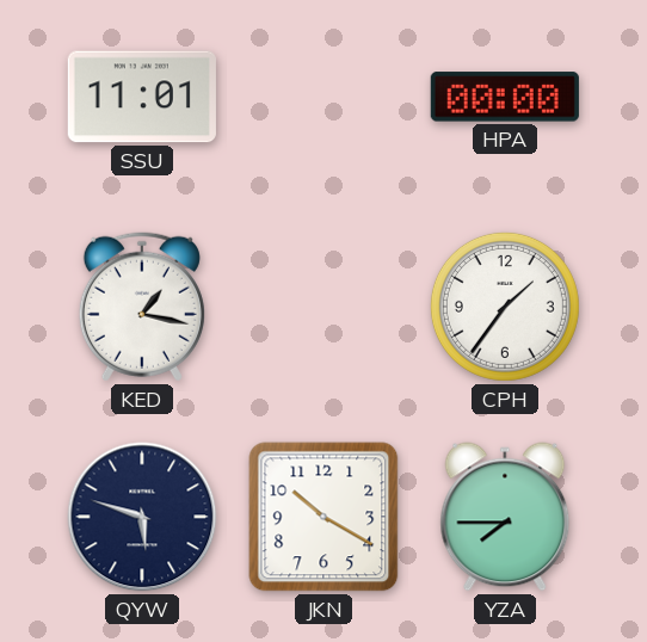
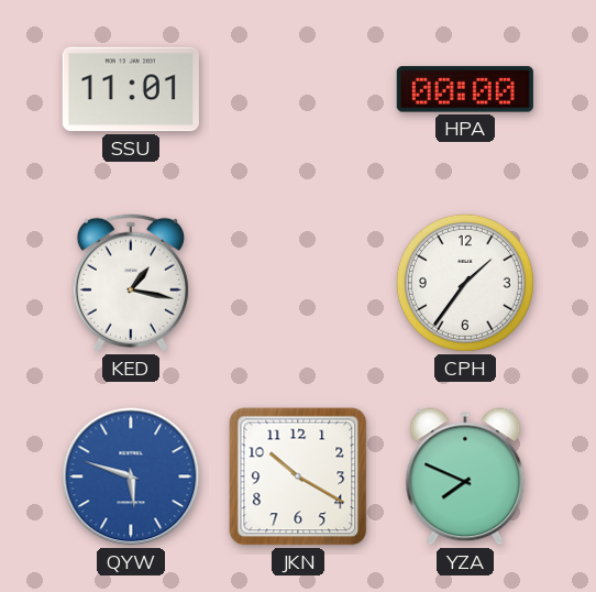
QYW dial: navy -> blue
YZA: 7:45 -> 7:49
